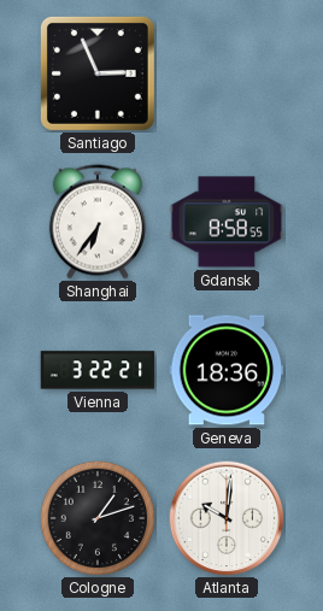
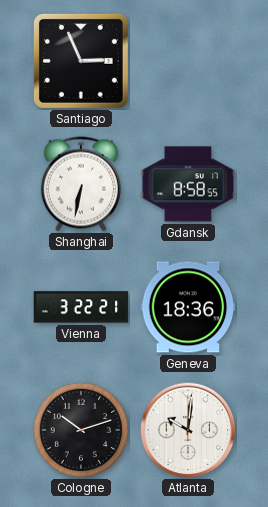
Shanghai: 6:36 -> 6:32
Cologne: 1:12 -> 10:12
